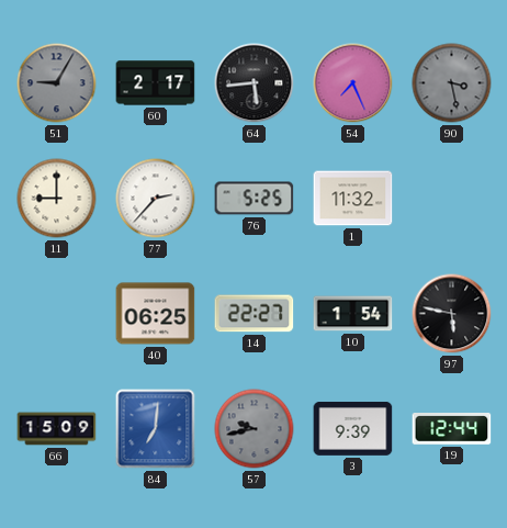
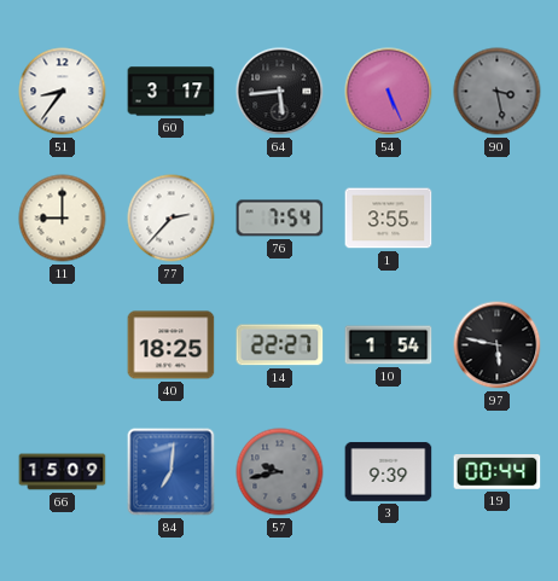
51: 9:05 -> 8:36
51 dial: grey -> white
60: 2:17 -> 3:17
54: 7:26 -> 5:26
76: 5:25 -> 7:54
1: 11:32 -> 3:55
40: 06:25 -> 18:25
19: 12:44 -> 00:44
